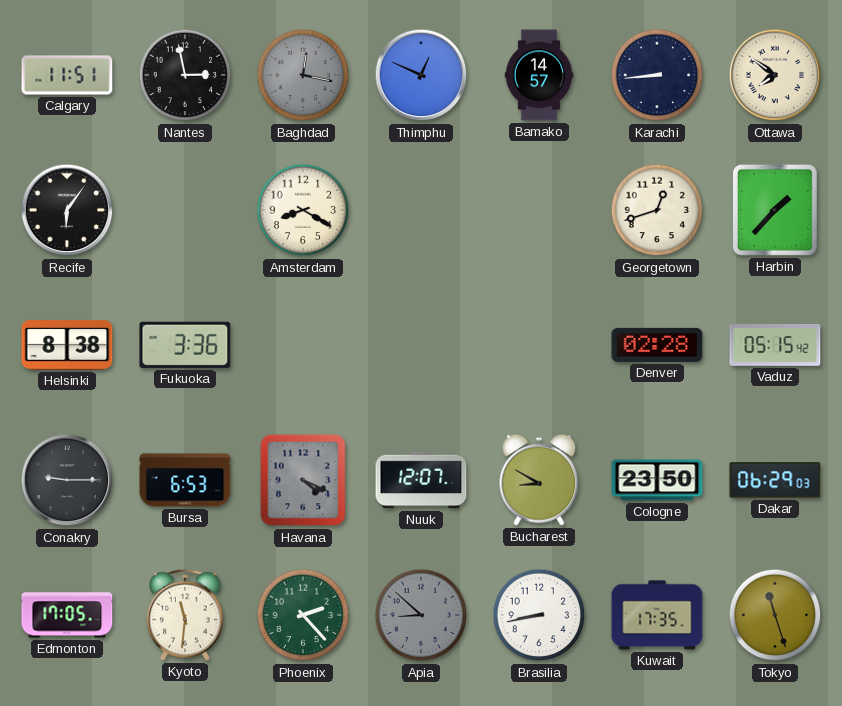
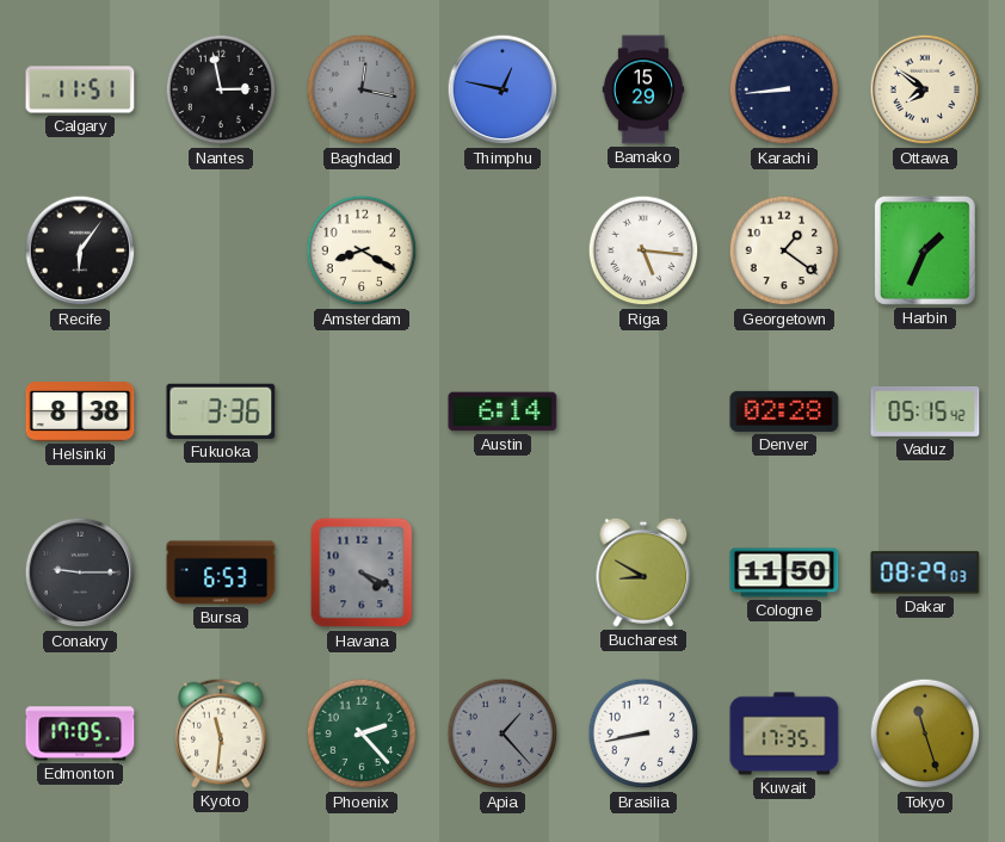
Thimphu: 12:49 -> 12:47
Bamako: 14:57 -> 15:29
Riga: none -> 5:16
Georgetown: 12:42 -> 1:21
Harbin: 1:37 -> 1:34
Austin: none -> 6:14
Nuuk: 12:07 -> none
Cologne: 23:50 -> 11:50
Dakar: 06:29 -> 08:29
Apia: 8:52 -> 1:23
